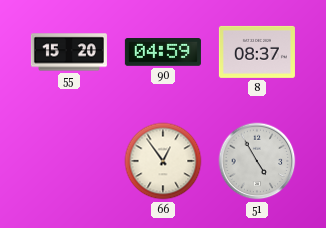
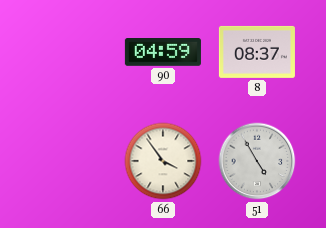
55: 15:20 -> none
66: 12:54 -> 3:54
